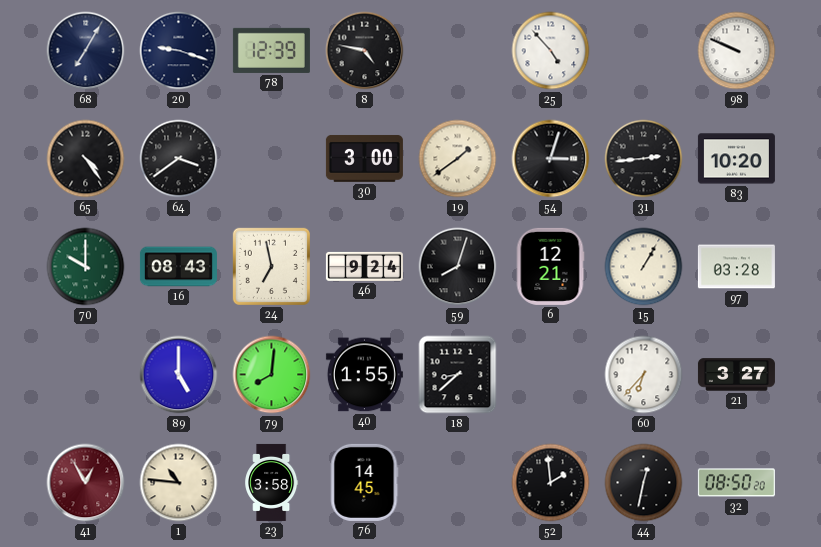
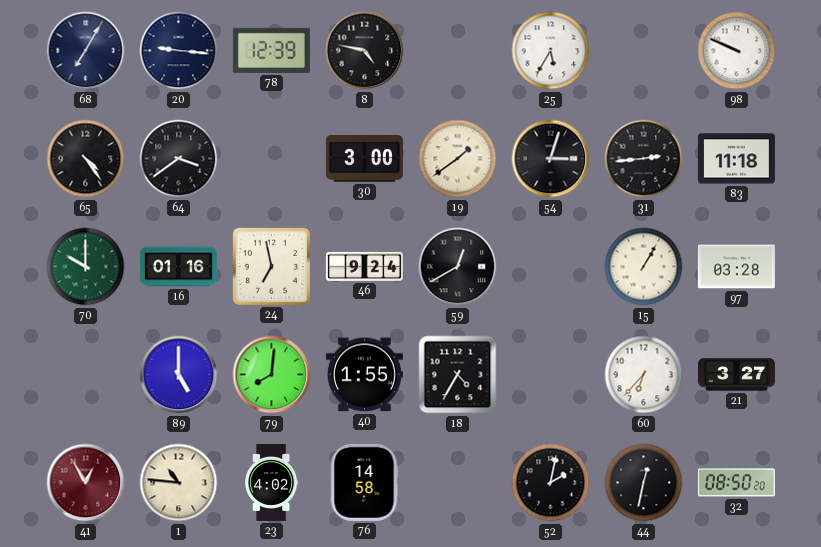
20: 9:18 -> 9:16
25: 4:53 -> 5:35
83: 10:20 -> 11:18
16: 08:43 -> 01:16
59: 8:03 -> 12:40
6: 12:21 -> none
18: 8:38 -> 4:35
23: 3:58 -> 4:02
76: 14:45 -> 14:58
52: 1:59 -> 2:02
